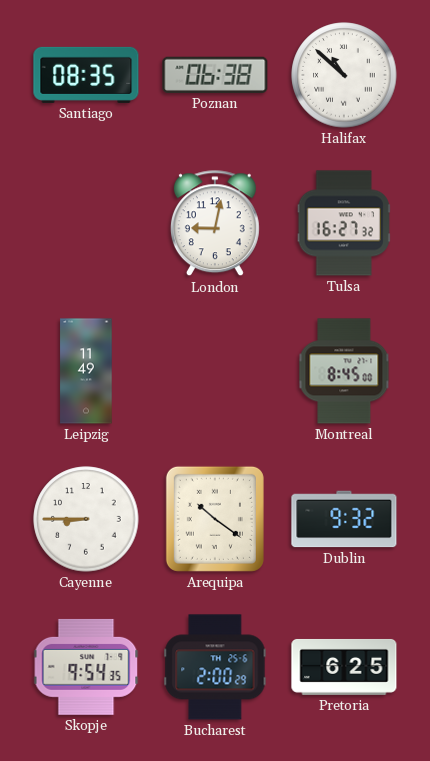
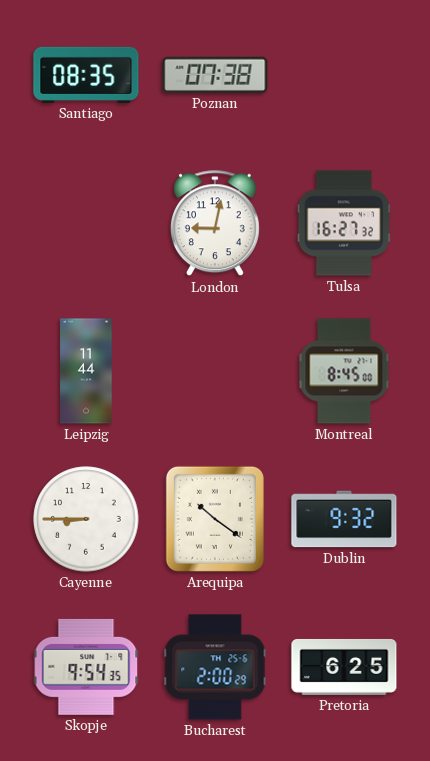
Poznan: 06:38 -> 07:38
Halifax: 10:52 -> none
Leipzig: 11:49 -> 11:44
